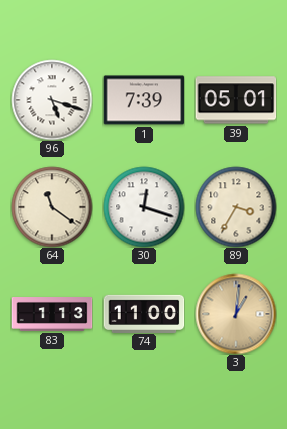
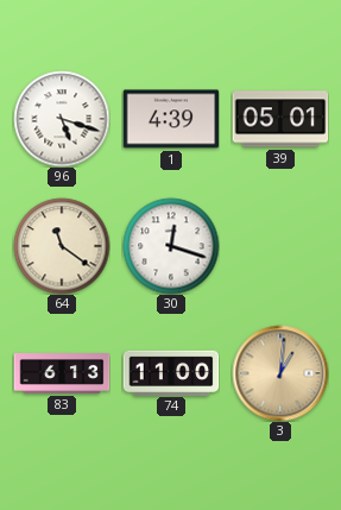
1: 7:39 -> 4:39
89: 3:35 -> none
83: 1:13 -> 6:13
